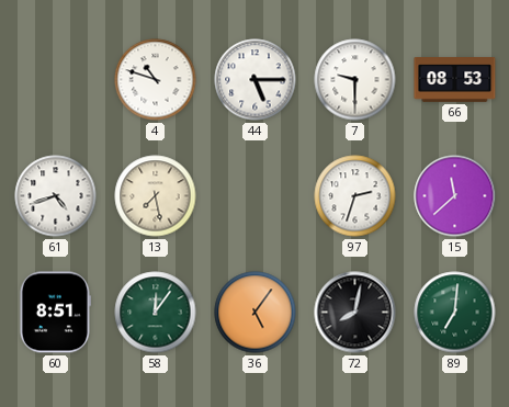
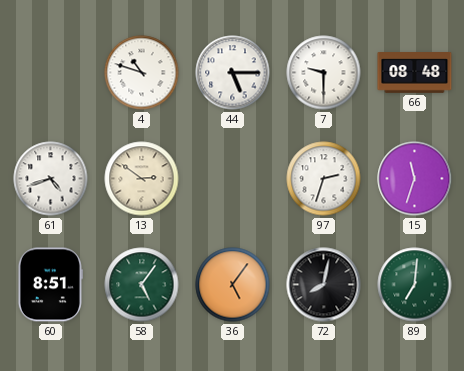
66: 08:53 -> 08:48
13: 7:28 -> 2:51
15: 11:38 -> 11:33
58: 12:06 -> 5:06
